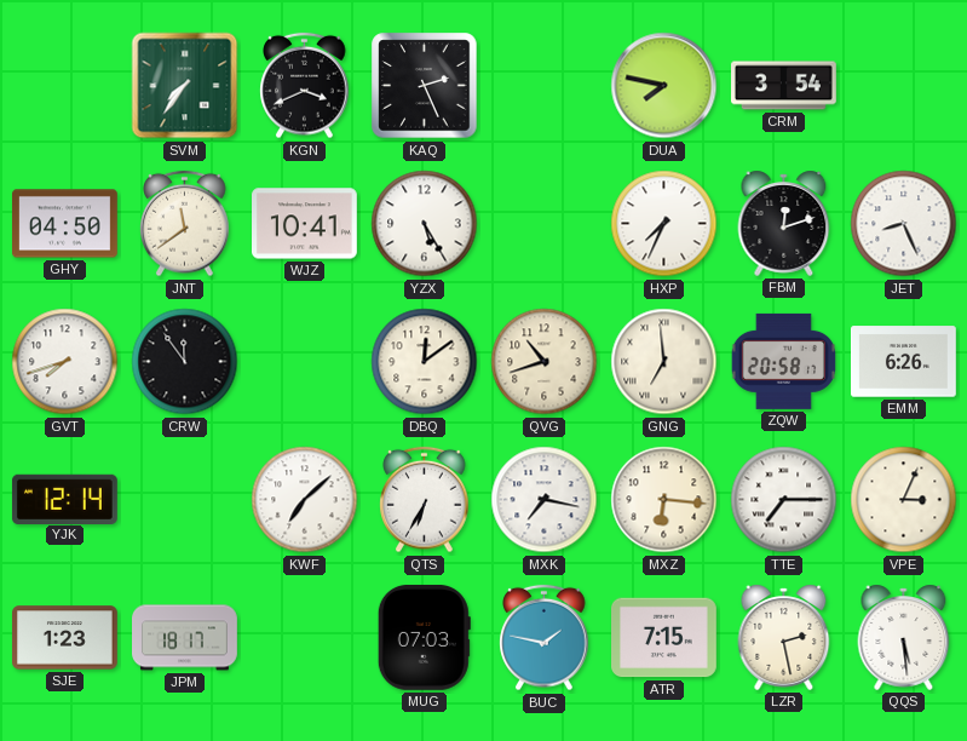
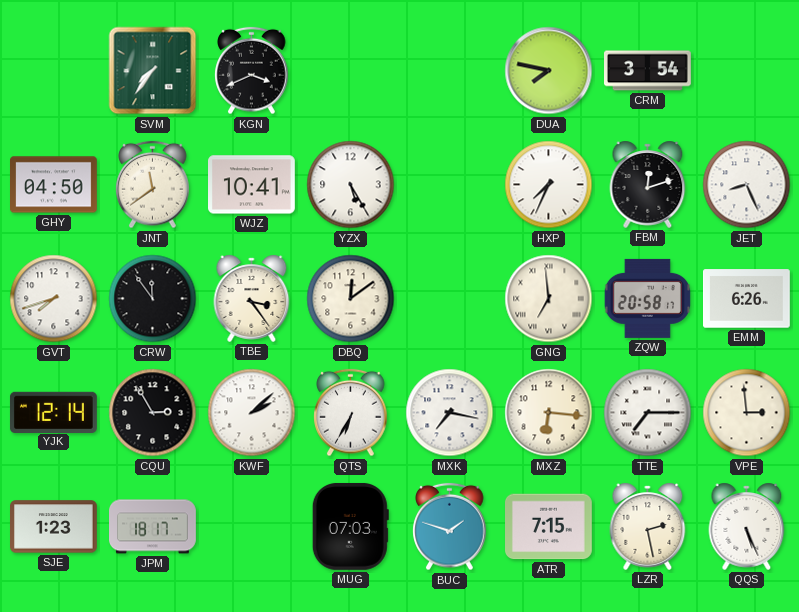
KAQ: 2:26 -> none
TBE: none -> 3:24
QVG: 10:42 -> none
CQU: none -> 2:55
KWF: 7:08 -> 2:08
VPE: 3:04 -> 2:59
BUC: 1:47 -> 1:48
QQS: 5:29 -> 5:26
